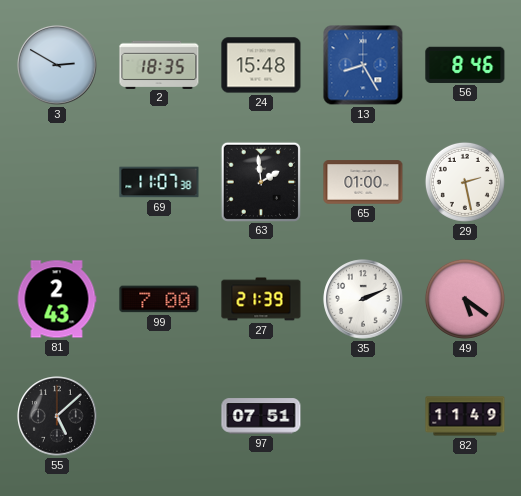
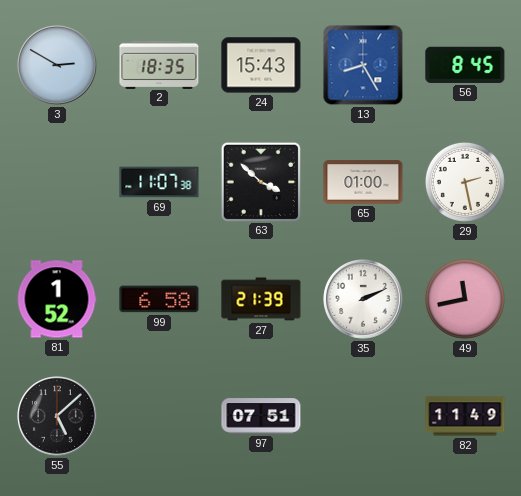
24: 15:48 -> 15:43
56: 8:46 -> 8:45
63: 1:59 -> 3:52
81: 2:43 -> 1:52
99: 7:00 -> 6:58
49: 5:21 -> 11:43
